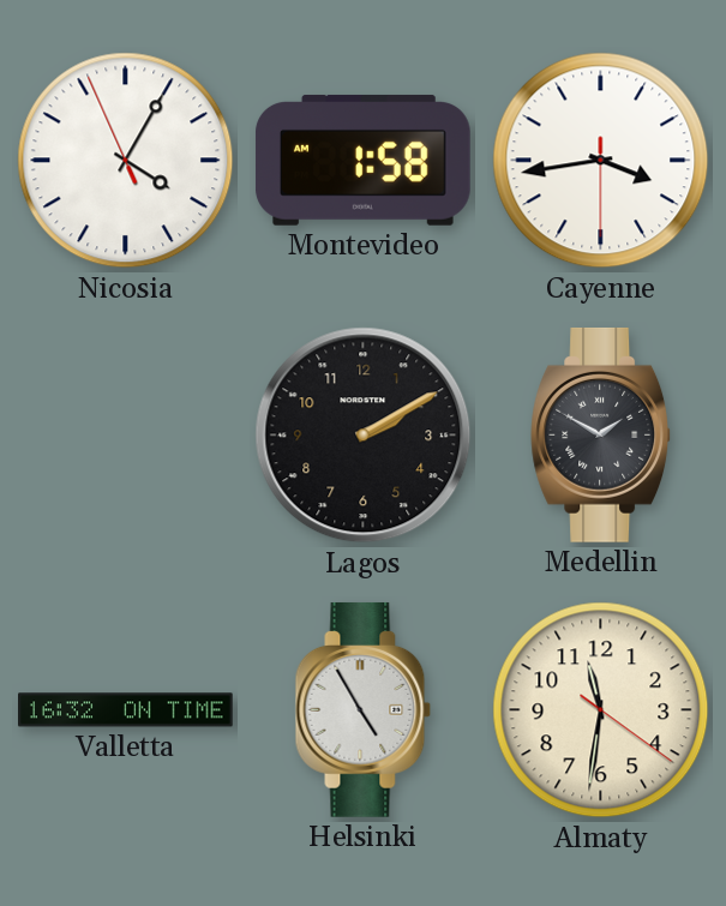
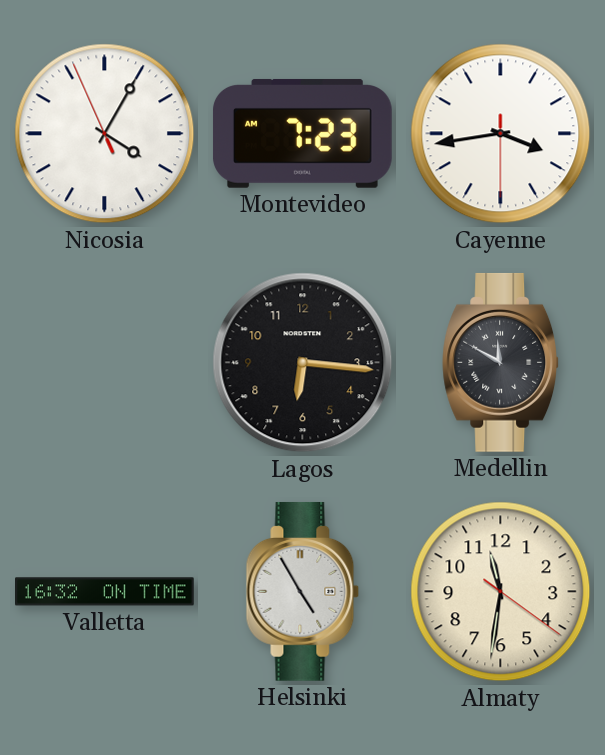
Montevideo: 1:58 -> 7:23
Lagos: 2:10 -> 6:16
Medellin: 1:50 -> 11:50
